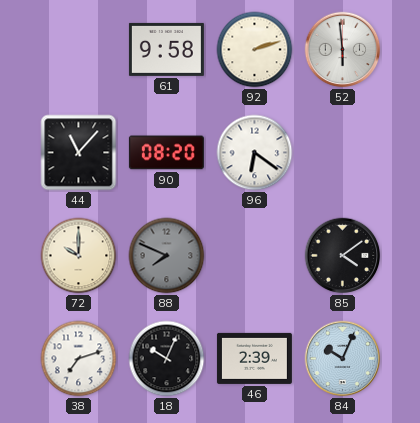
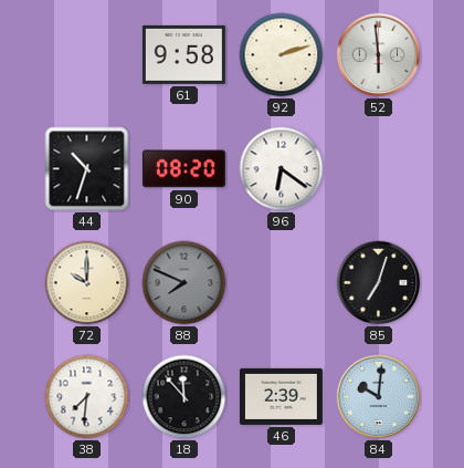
44: 11:07 -> 10:33
85: 4:09 -> 7:03
38: 7:12 -> 7:31
18: 10:04 -> 11:53
84: 10:04 -> 10:01
